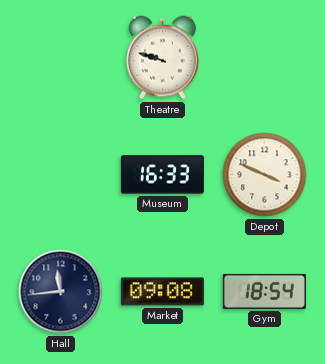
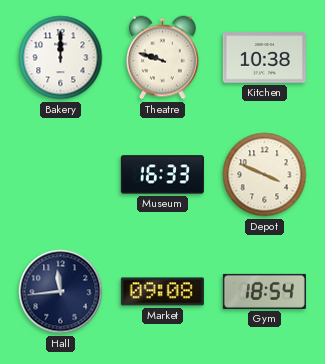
Bakery: none -> 12:00
Kitchen: none -> 10:38
